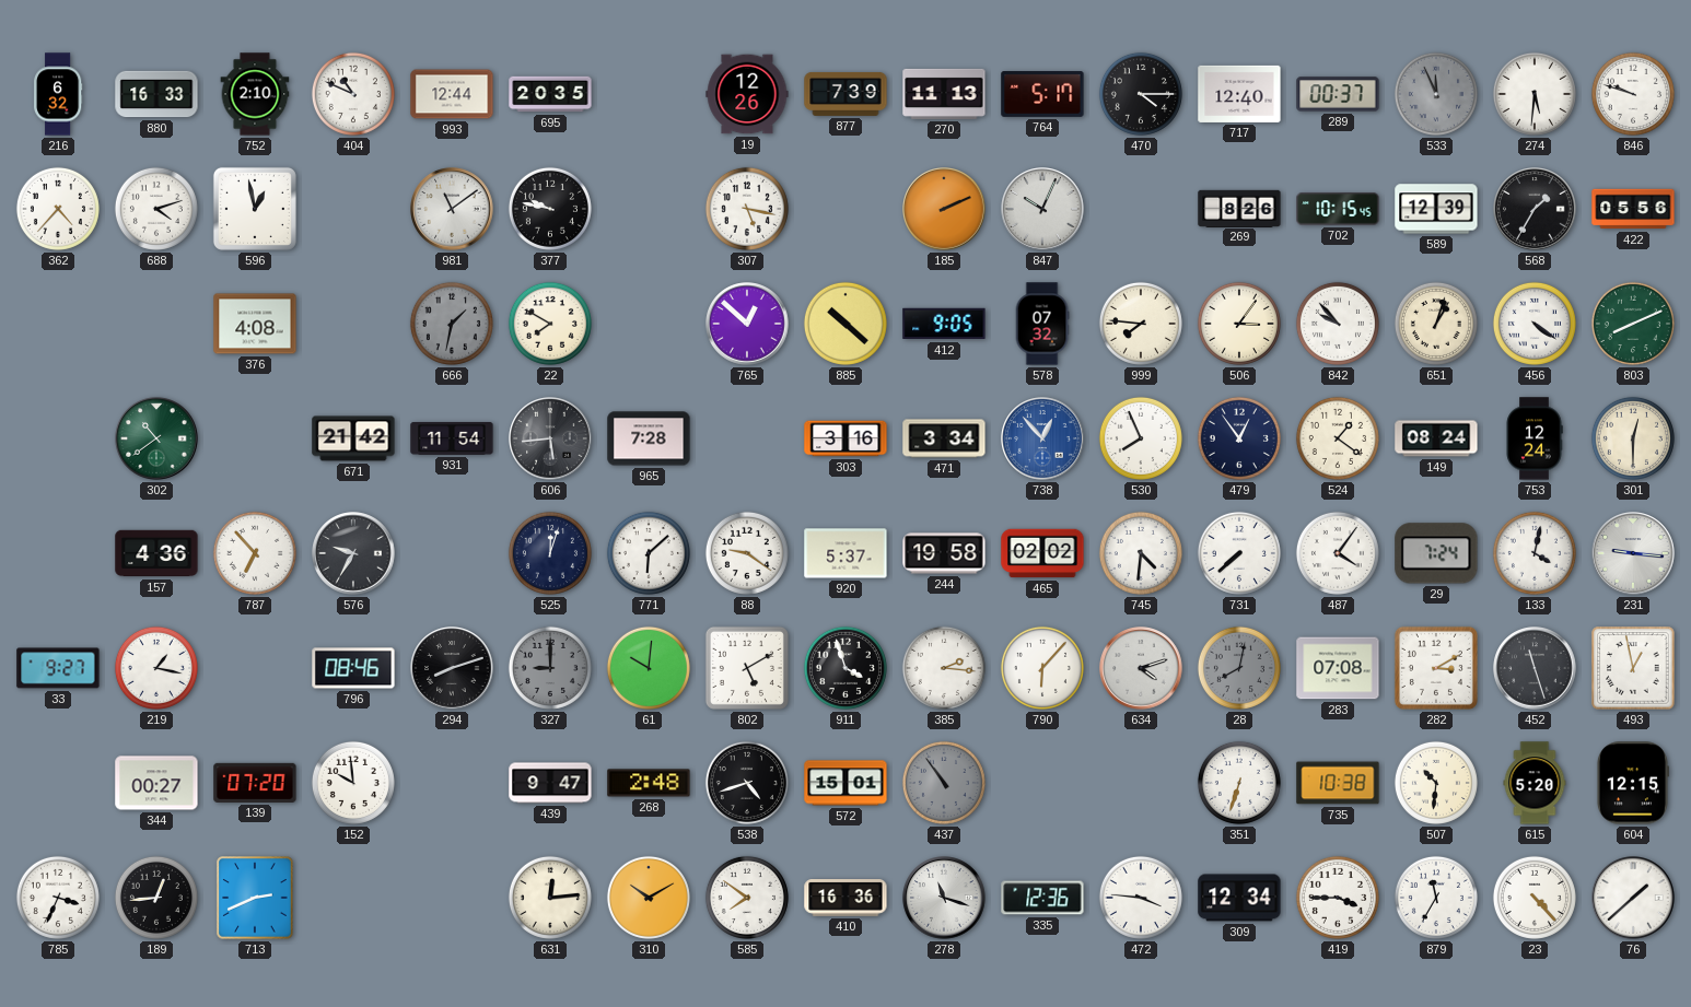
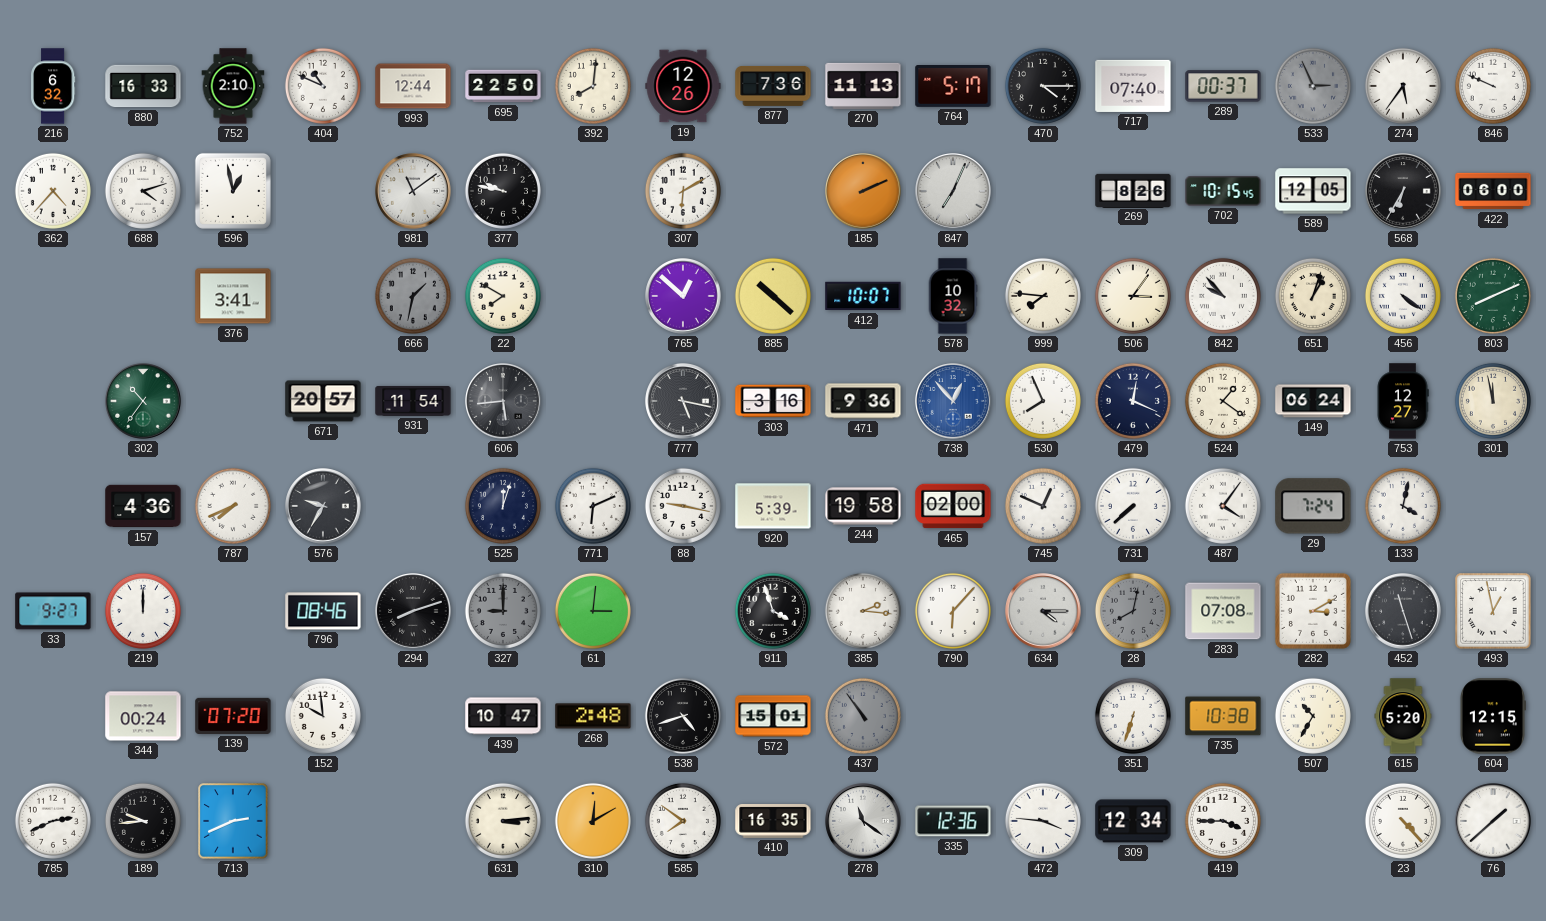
695: 20:35 -> 22:50
392: none -> 8:01
877: 7:39 -> 7:36
717: 12:40 -> 07:40
533: 11:56 -> 2:56
274: 5:31 -> 5:36
846: 9:48 -> 9:49
307: 5:17 -> 6:10
847: 10:04 -> 7:04
589: 12:39 -> 12:05
568: 1:35 -> 6:35
422: 05:56 -> 06:00
376: 4:08 -> 3:41
412: 9:05 -> 10:07
578: 07:32 -> 10:32
302: 10:39 -> 10:36
671: 21:42 -> 20:57
965: 7:28 -> none
777: none -> 5:17
471: 3:34 -> 9:36
479: 12:54 -> 12:19
149: 08:24 -> 06:24
753: 12:24 -> 12:27
301: 12:30 -> 11:58
787: 6:53 -> 7:41
771: 6:08 -> 6:11
88: 9:21 -> 9:17
920: 5:37 -> 5:39
465: 02:02 -> 02:00
745: 4:31 -> 12:49
231: 9:16 -> none
219: 1:17 -> 12:00
61: 10:01 -> 3:01
802: 5:10 -> none
634: 4:12 -> 4:15
344: 00:27 -> 00:24
439: 9:47 -> 10:47
507: 10:31 -> 10:35
785: 3:34 -> 2:41
189: 12:44 -> 9:44
631: 12:14 -> 3:14
310: 10:10 -> 12:10
410: 16:36 -> 16:35
278: 11:18 -> 11:21
879: 11:35 -> none
